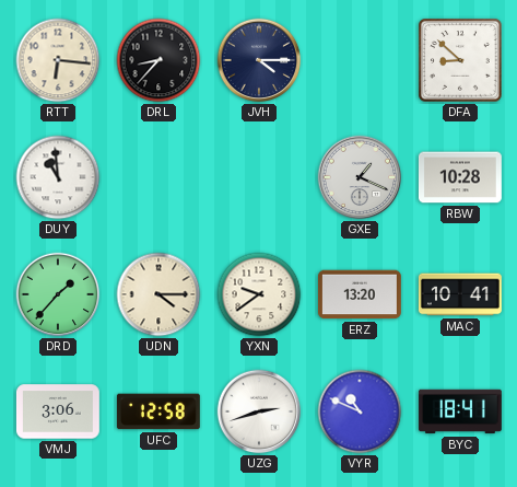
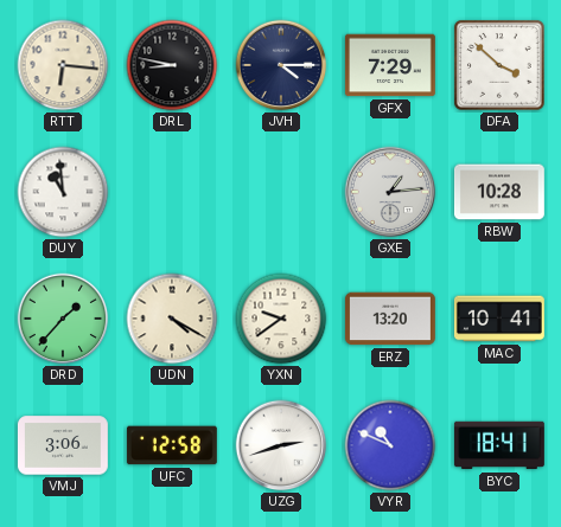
DRL: 8:37 -> 8:47
GFX: none -> 7:29
DFA: 8:52 -> 3:52
GXE: 1:19 -> 1:14
UDN: 4:15 -> 4:20
